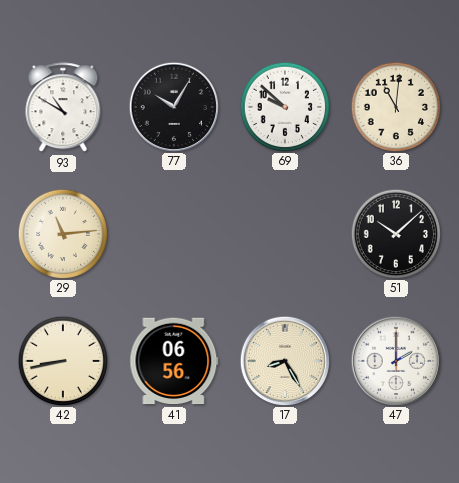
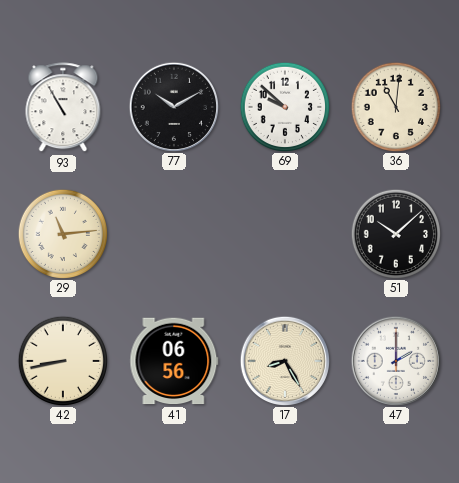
93: 10:50 -> 10:55
77: 10:05 -> 10:10
